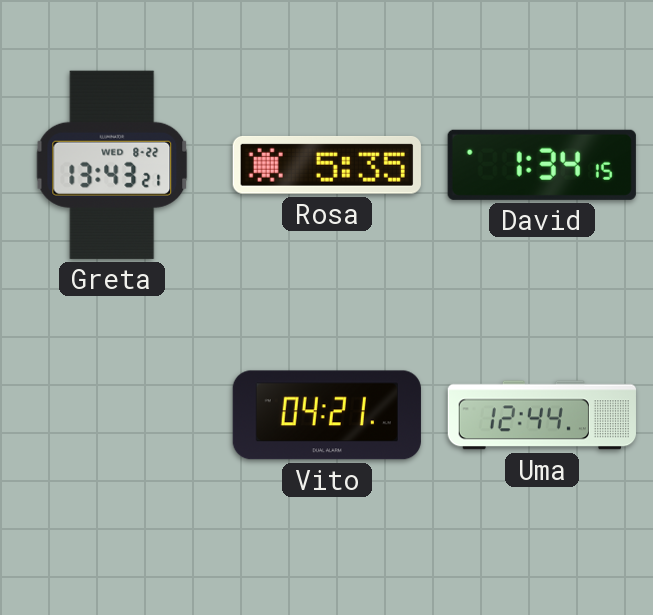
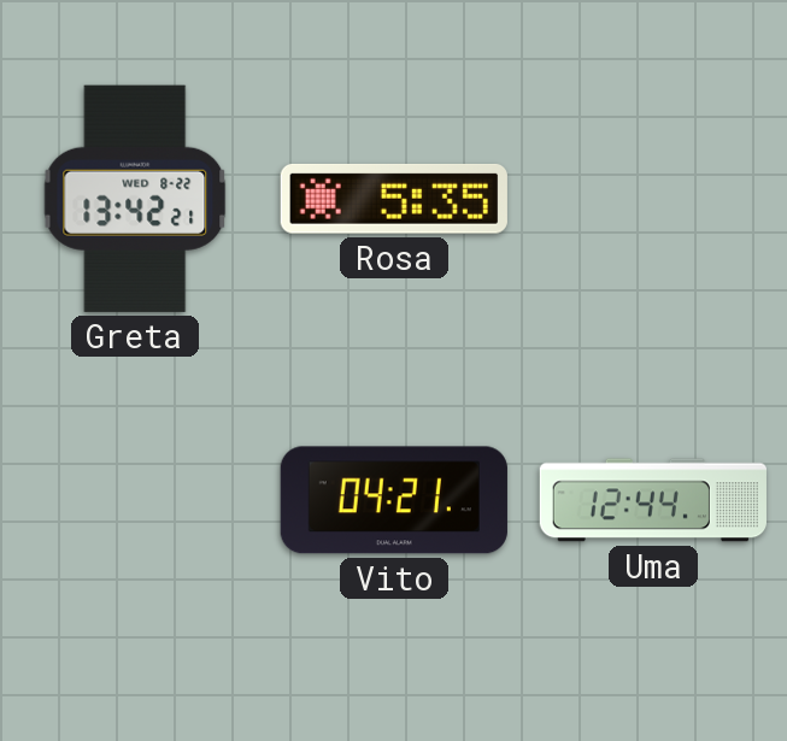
Greta: 13:43 -> 13:42
David: 1:34 -> none
